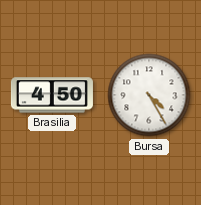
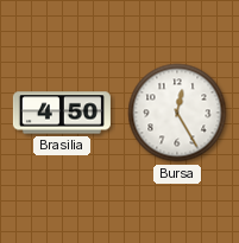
Bursa: 4:25 -> 12:25
